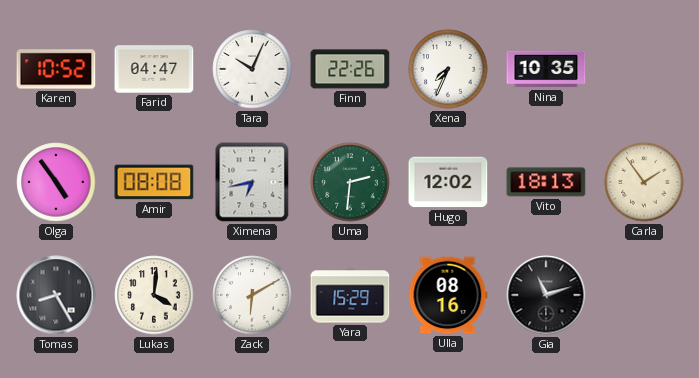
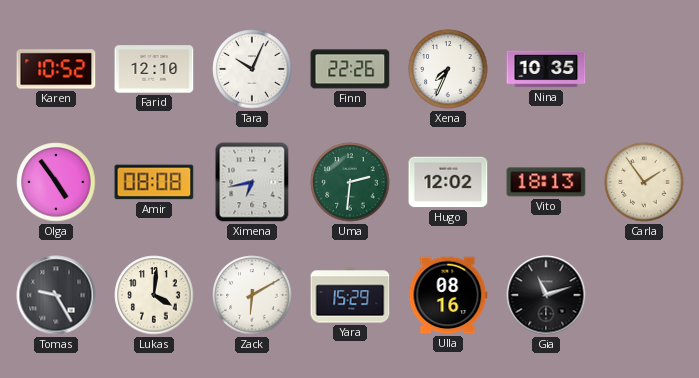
Farid: 04:47 -> 12:10
Tomas: 8:25 -> 9:25
